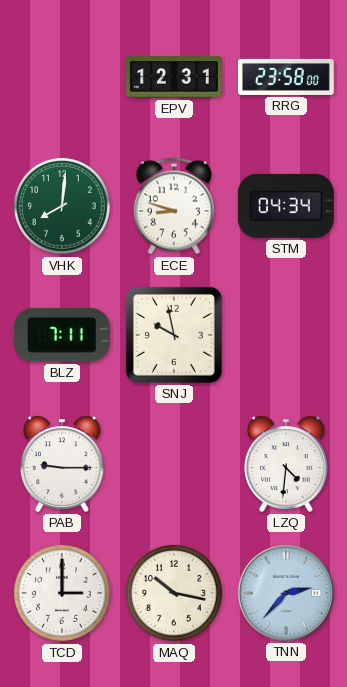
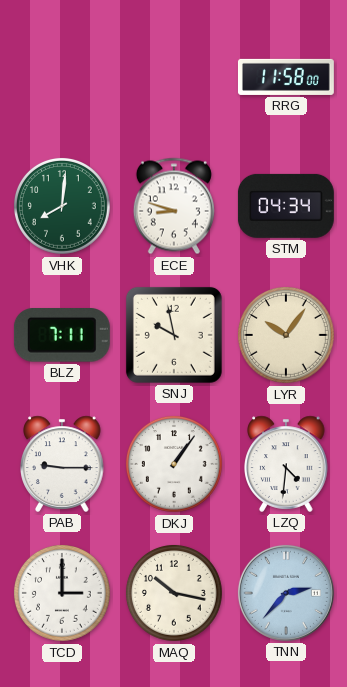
EPV: 12:31 -> none
RRG: 23:58 -> 11:58
LYR: none -> 10:06
DKJ: none -> 1:06
